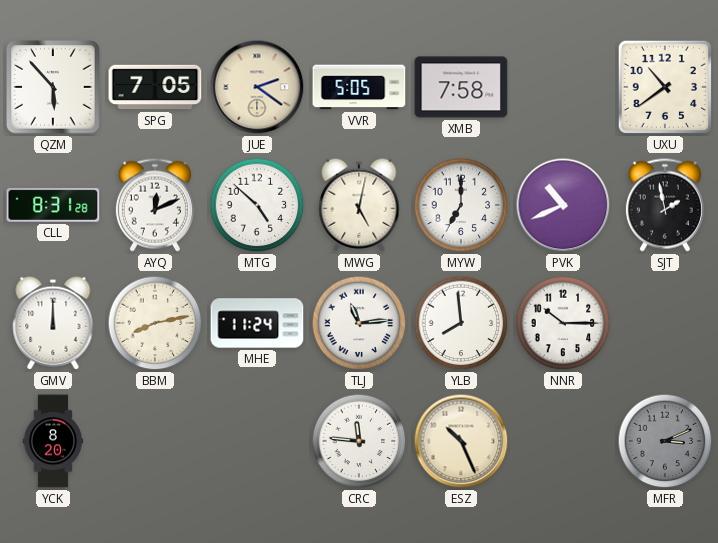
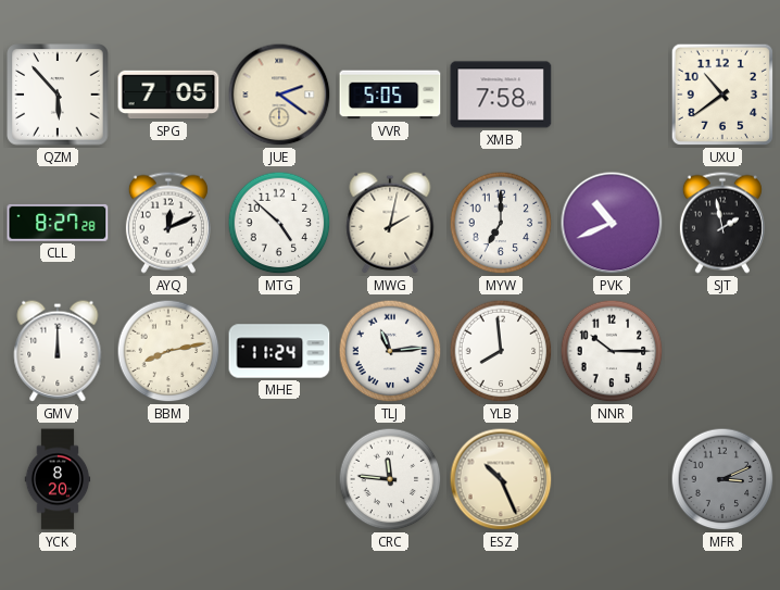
CLL: 8:31 -> 8:27
MWG: 5:02 -> 2:02
